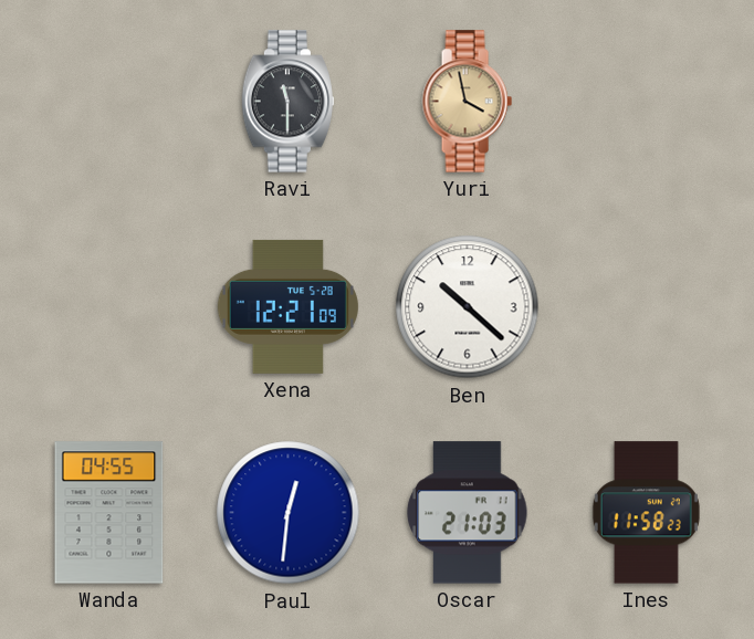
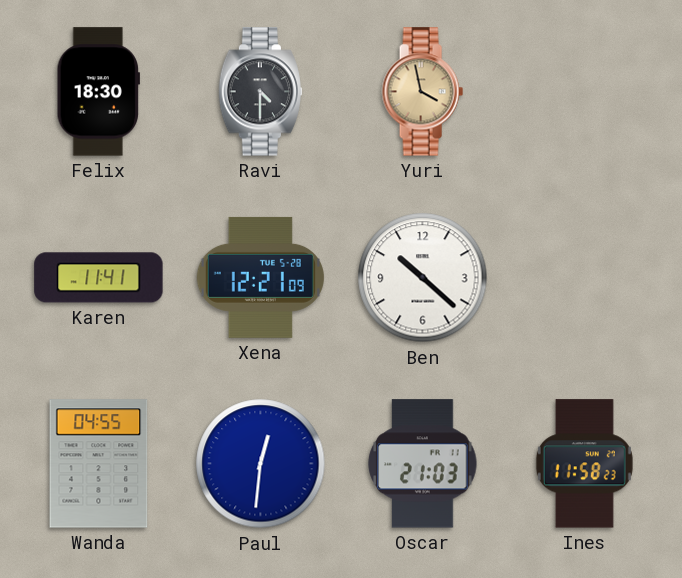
Felix: none -> 18:30
Ravi: 11:30 -> 4:30
Karen: none -> 11:41
